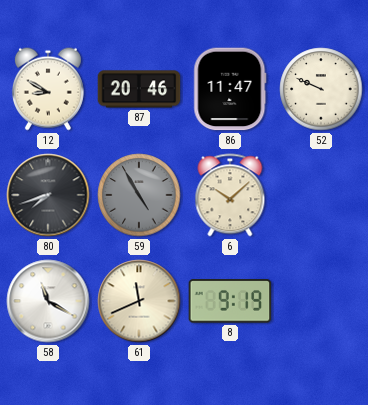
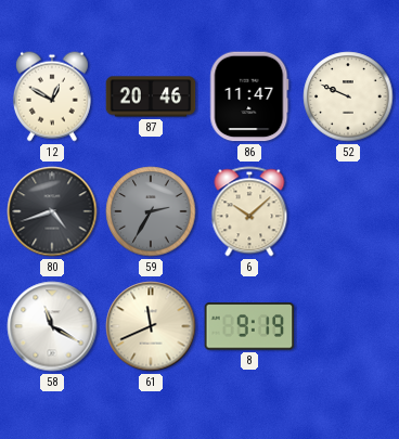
12: 8:50 -> 12:50
80: 7:42 -> 4:42
59: 4:55 -> 2:35
